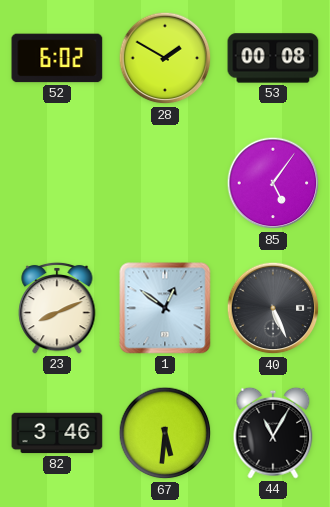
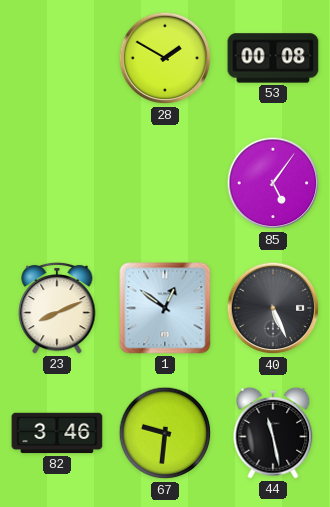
52: 6:02 -> none
67: 5:31 -> 9:31
44: 11:05 -> 11:28
